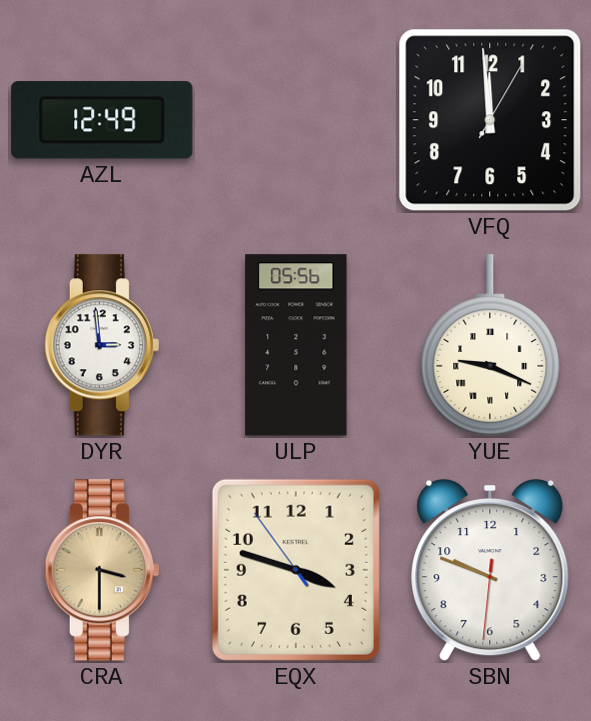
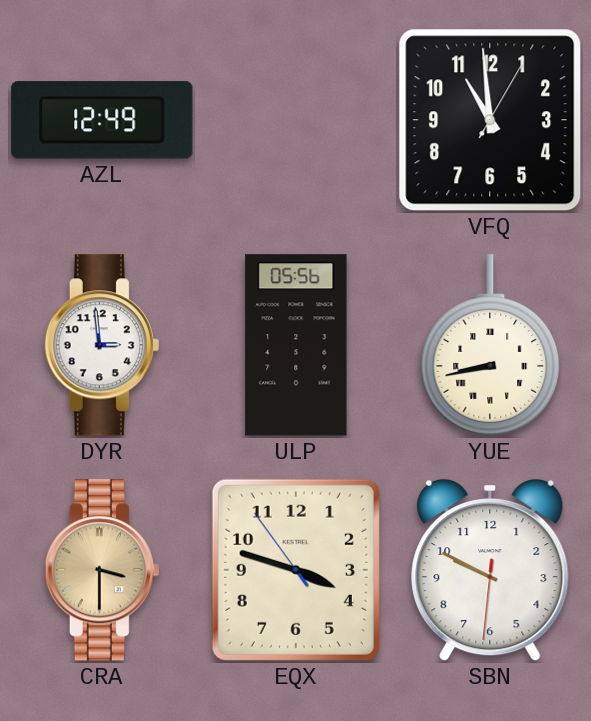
VFQ: 11:59 -> 10:59
YUE: 9:19 -> 8:43
SBN: 9:48 -> 9:49
